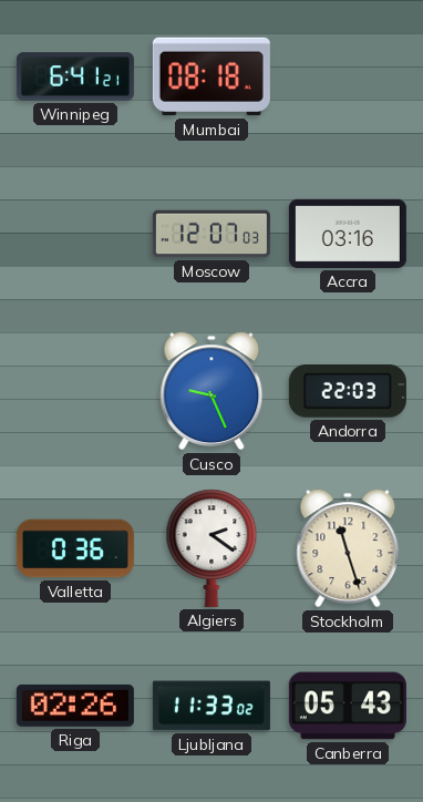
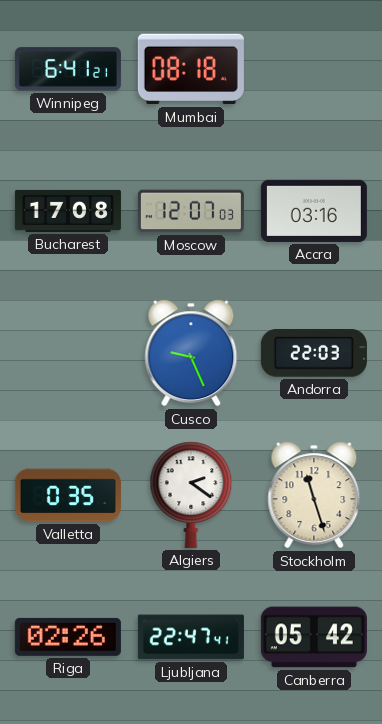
Bucharest: none -> 17:08
Valletta: 0:36 -> 0:35
Ljubljana: 11:33 -> 22:47
Canberra: 05:43 -> 05:42
